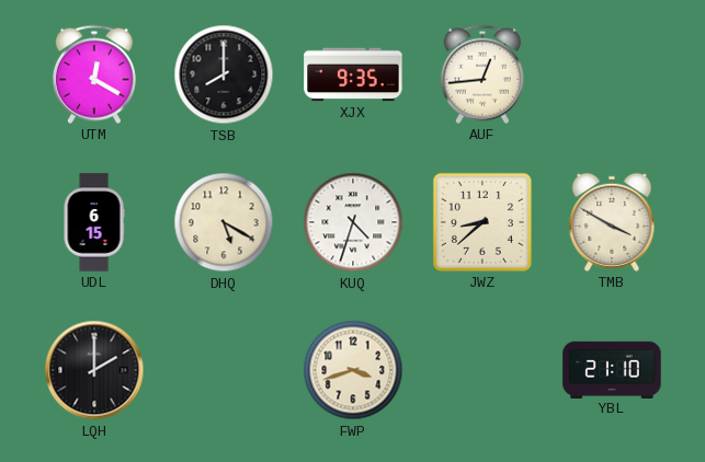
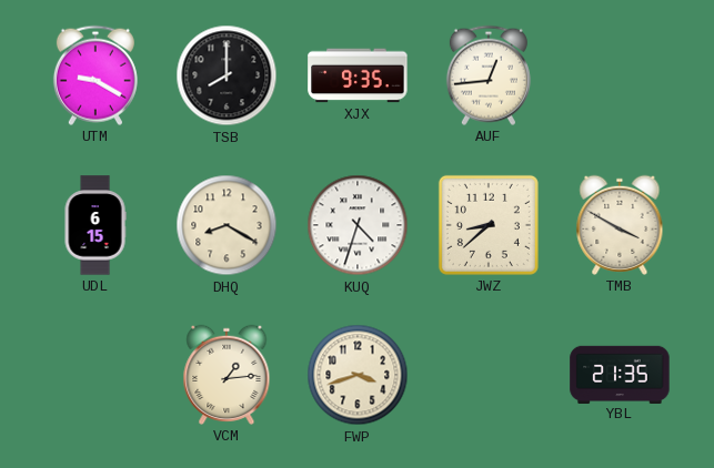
UTM: 12:20 -> 9:20
DHQ: 5:20 -> 8:20
LQH: 2:00 -> none
VCM: none -> 1:14
YBL: 21:10 -> 21:35
